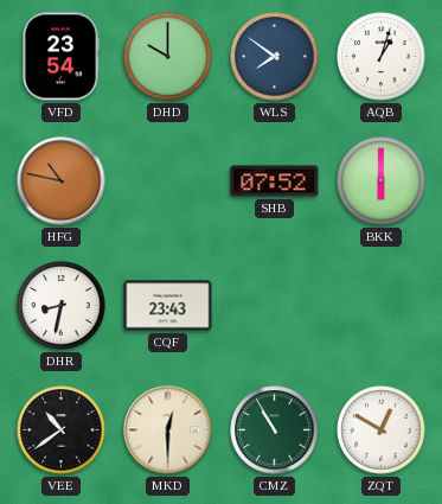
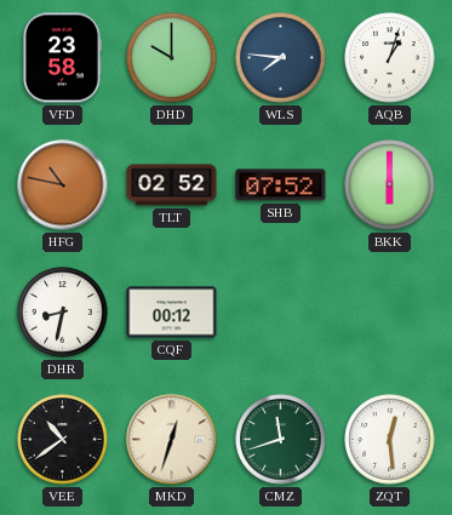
VFD: 23:54 -> 23:58
WLS: 7:51 -> 7:46
TLT: none -> 02:52
CQF: 23:43 -> 00:12
MKD: 12:30 -> 12:33
CMZ: 10:55 -> 11:42
ZQT: 12:50 -> 12:29
